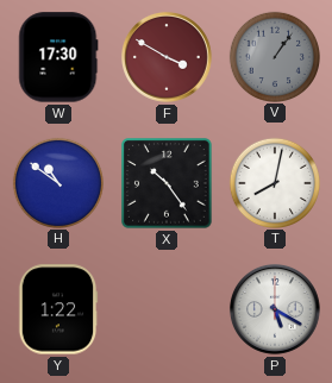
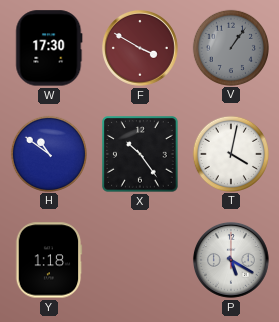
T: 8:02 -> 4:02
Y: 1:22 -> 1:18
